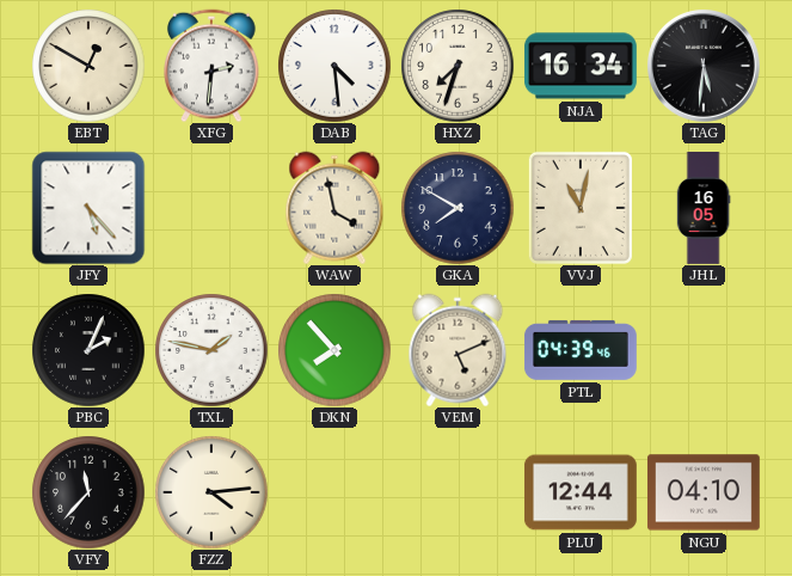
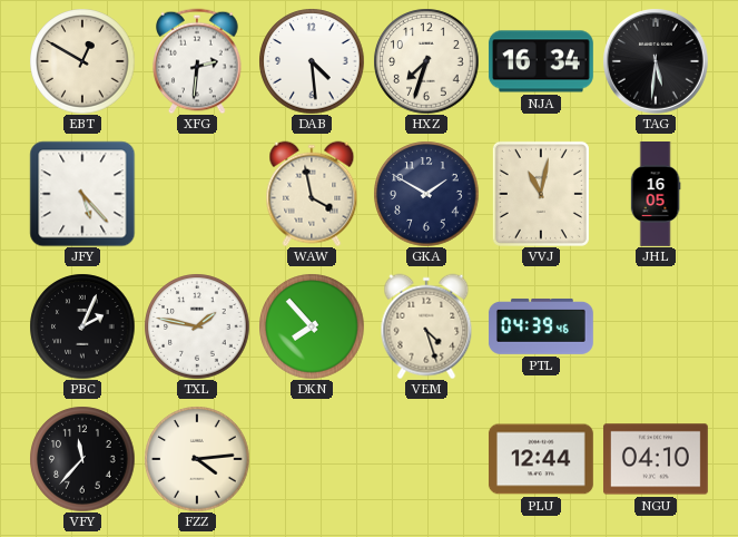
GKA: 7:50 -> 1:50
VEM: 5:11 -> 4:27
